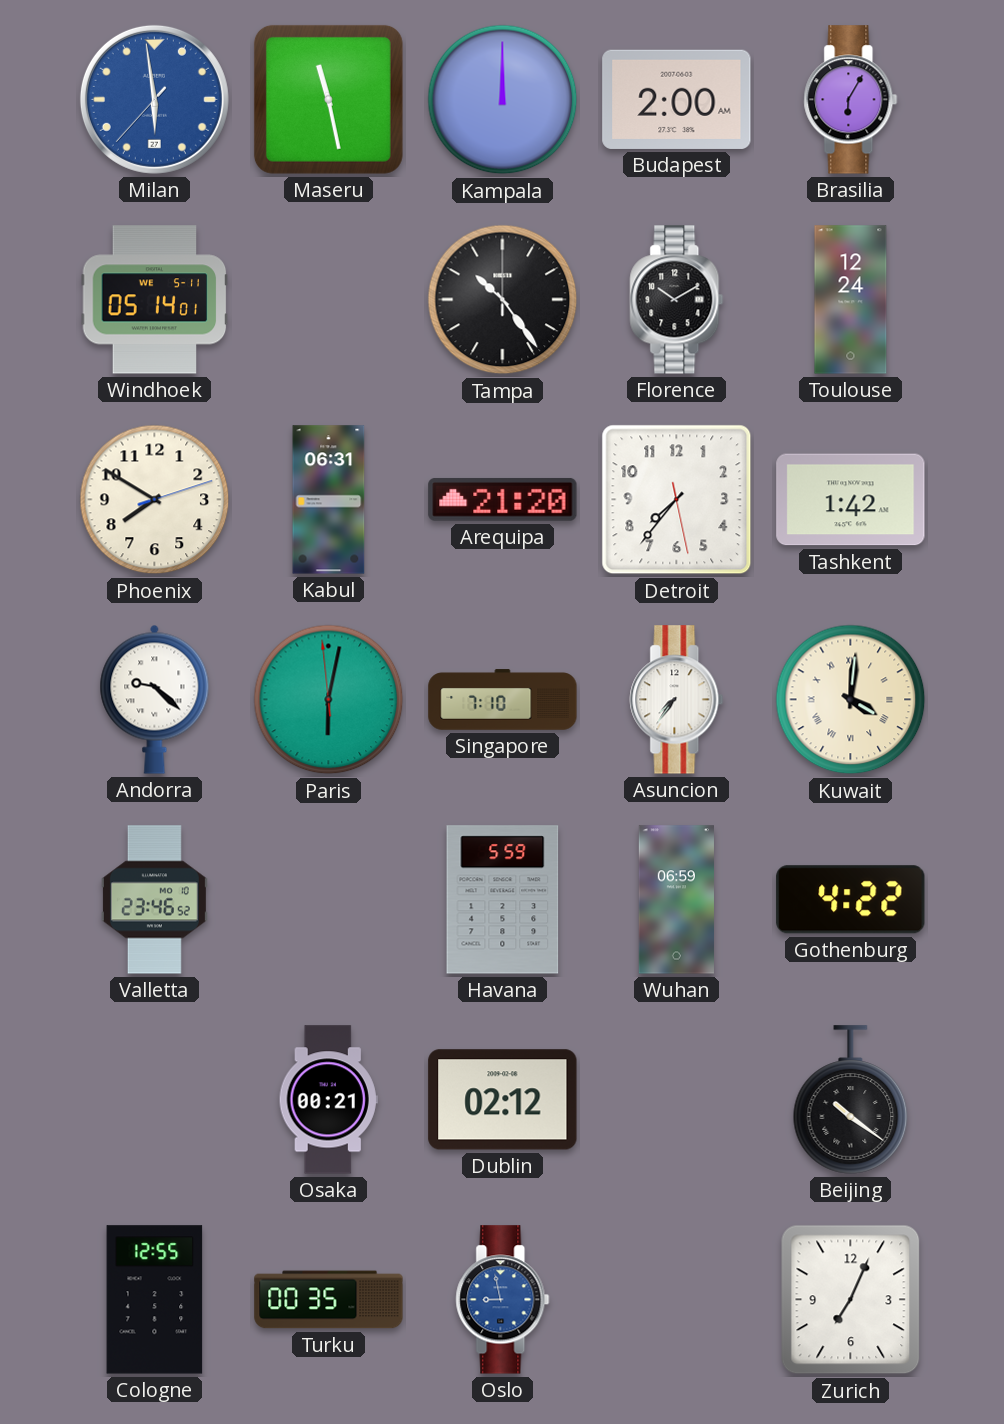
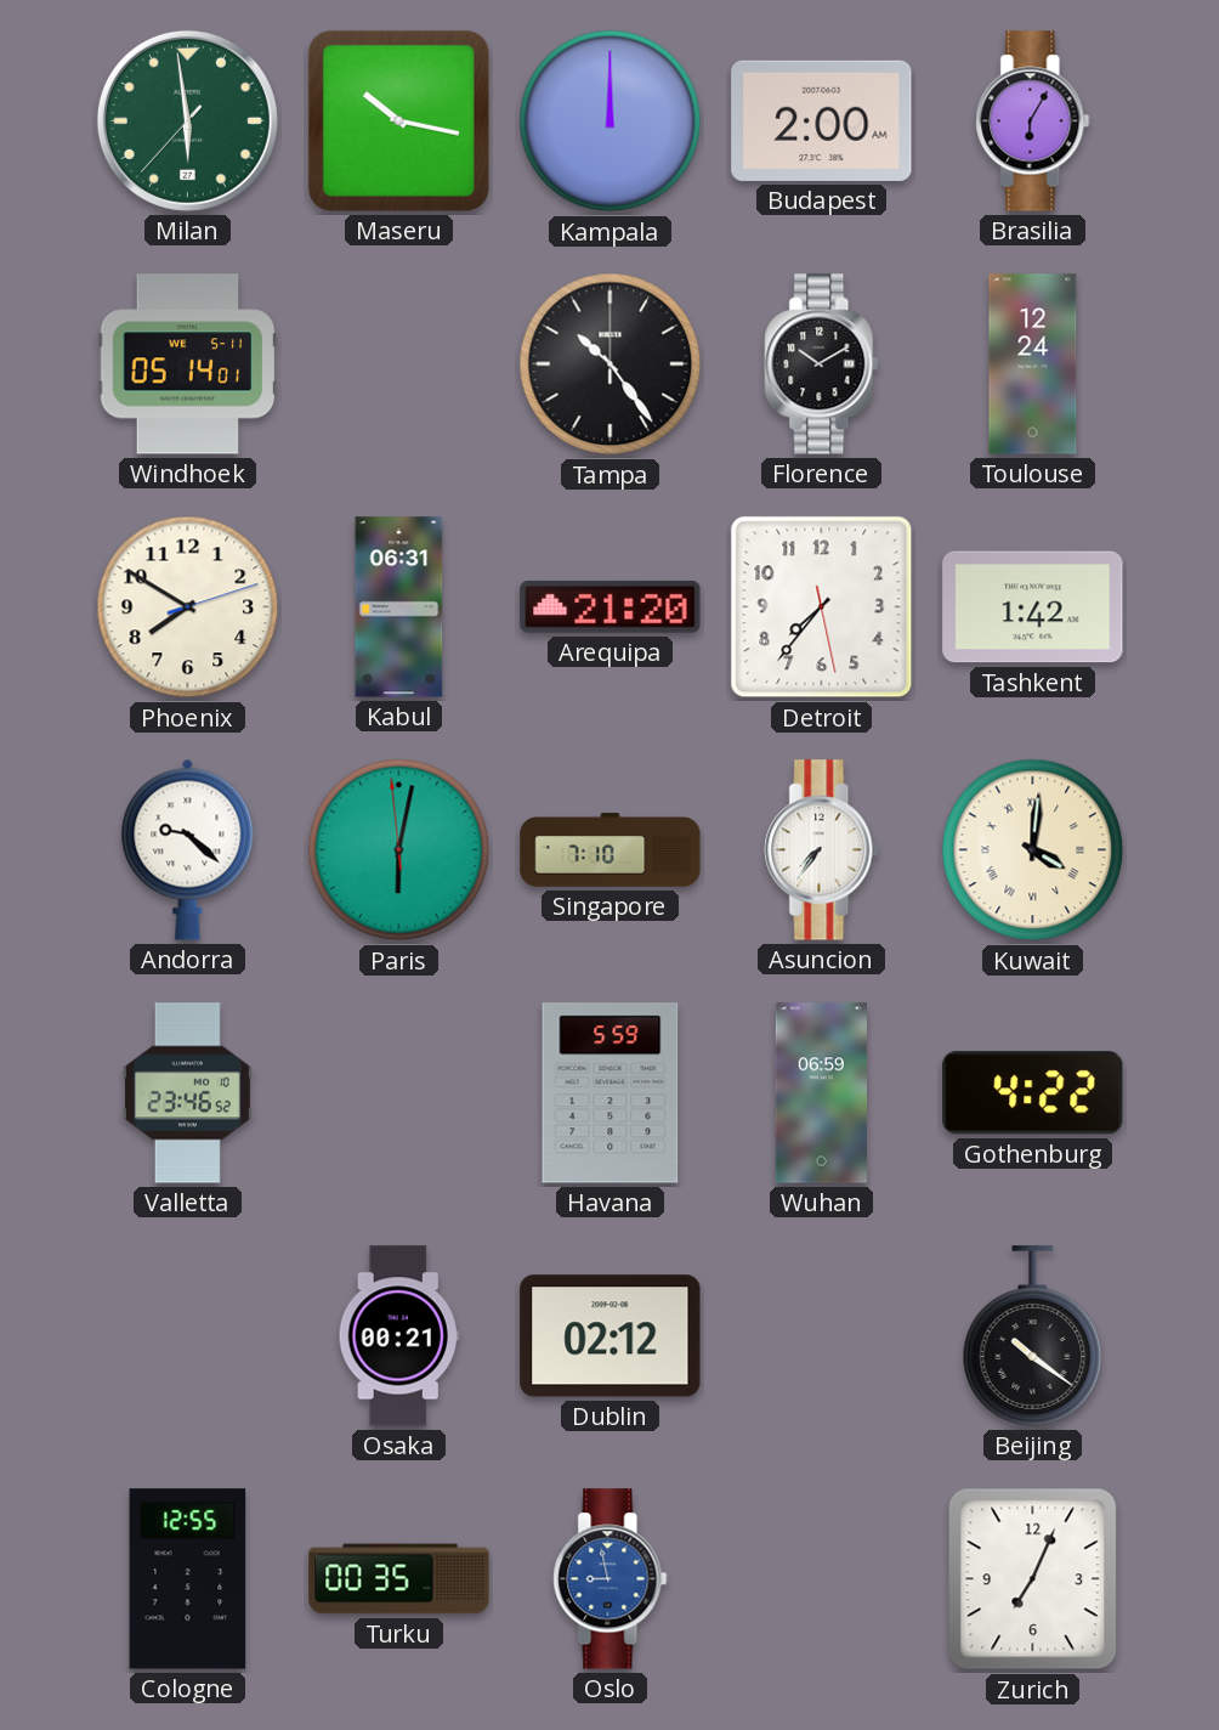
Milan dial: blue -> green
Maseru: 11:28 -> 10:17
